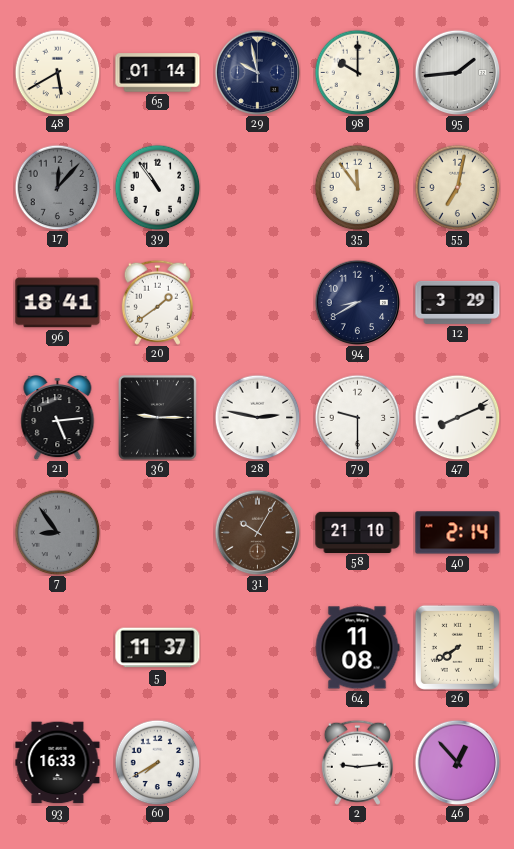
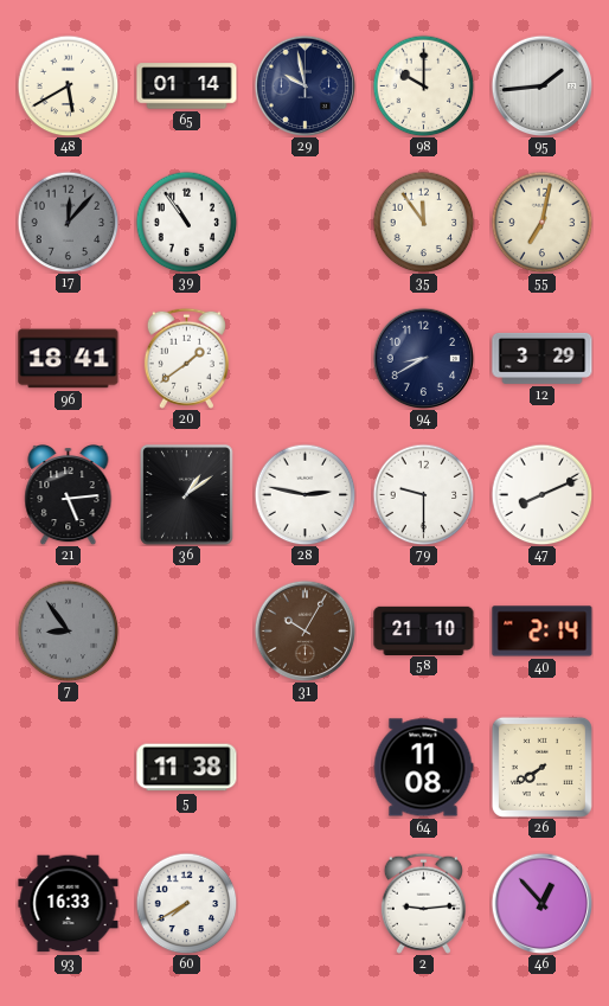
36: 9:15 -> 1:09
5: 11:37 -> 11:38
